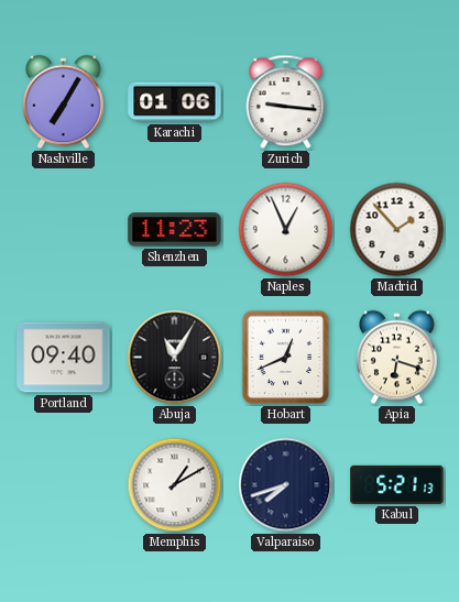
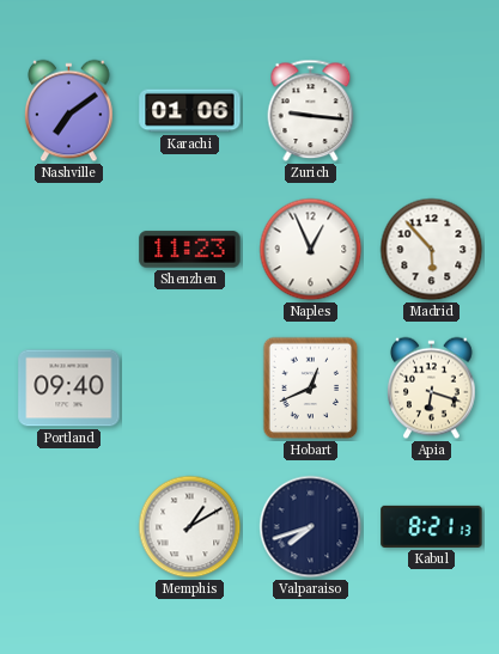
Nashville: 7:05 -> 7:09
Madrid: 1:53 -> 5:53
Abuja: 11:05 -> none
Kabul: 5:21 -> 8:21
